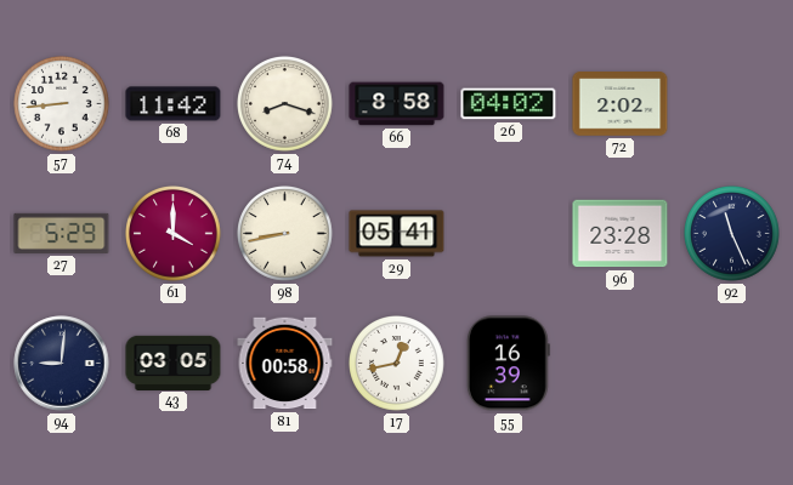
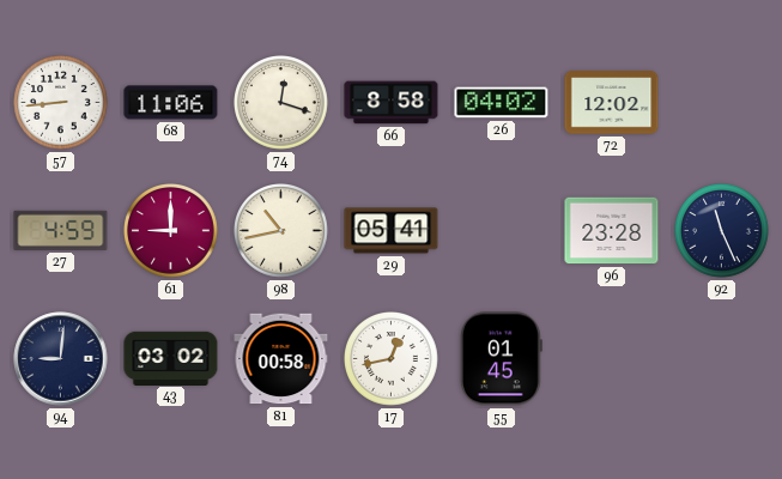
68: 11:42 -> 11:06
74: 8:18 -> 12:18
72: 2:02 -> 12:02
27: 5:29 -> 4:59
61: 4:00 -> 9:00
98: 8:43 -> 10:43
43: 03:05 -> 03:02
55: 16:39 -> 01:45
